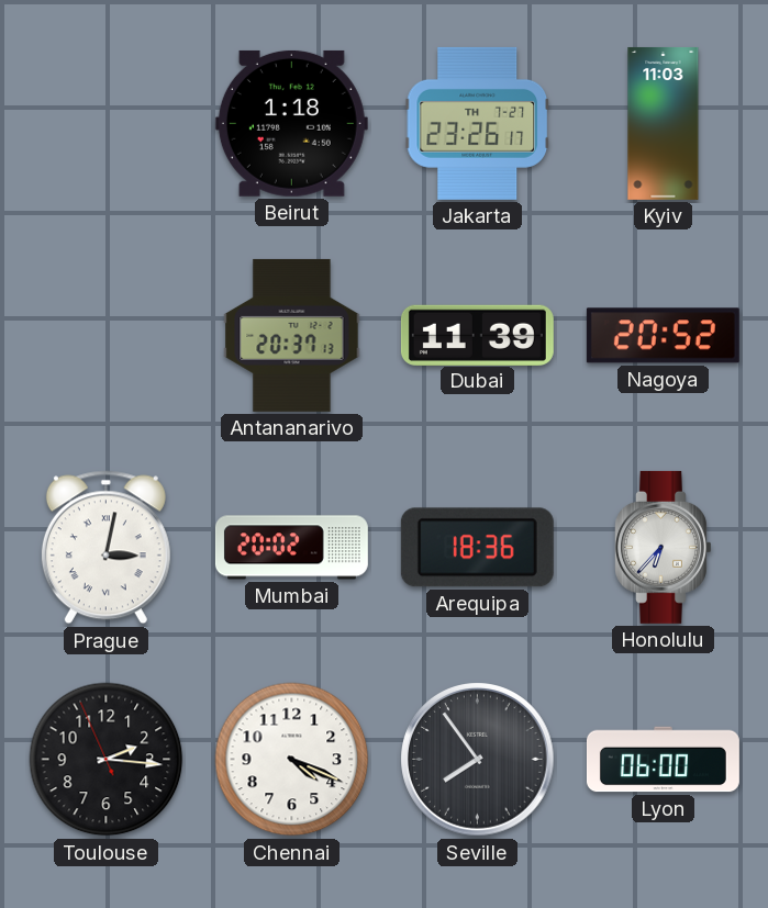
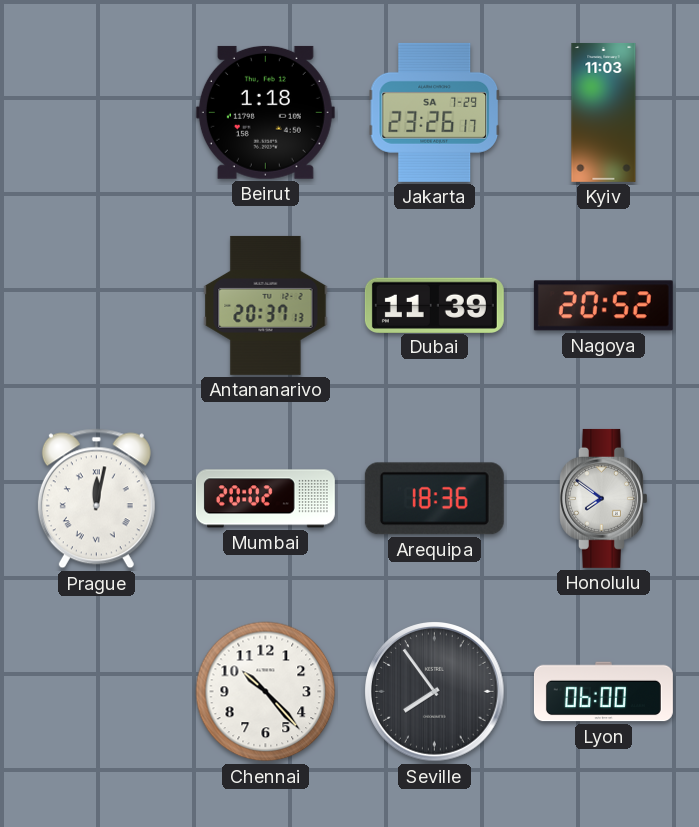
Jakarta date: TH 7-27 -> SA 7-29
Prague: 3:02 -> 12:02
Honolulu: 6:37 -> 7:51
Toulouse: 2:15 -> none
Chennai: 4:19 -> 10:23
